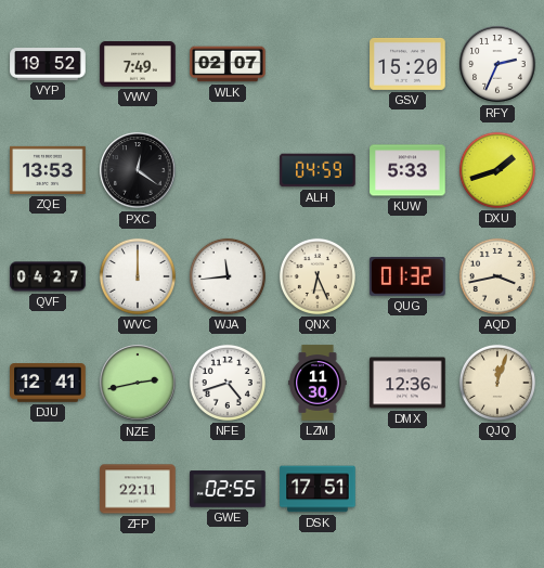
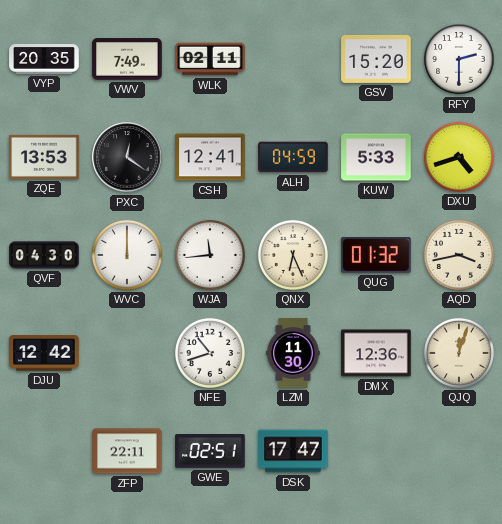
VYP: 19:52 -> 20:35
WLK: 02:07 -> 02:11
RFY: 2:34 -> 2:30
CSH: none -> 12:41
DXU: 1:42 -> 4:42
QVF: 04:27 -> 04:30
DJU: 12:41 -> 12:42
NZE: 2:43 -> none
NFE: 4:42 -> 10:42
GWE: 02:55 -> 02:51
DSK: 17:51 -> 17:47
